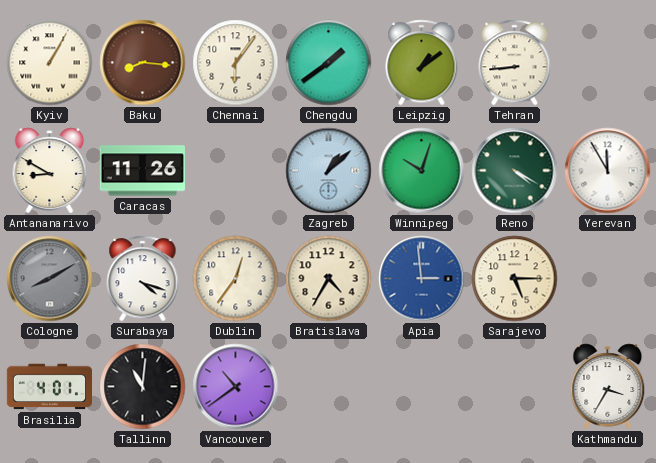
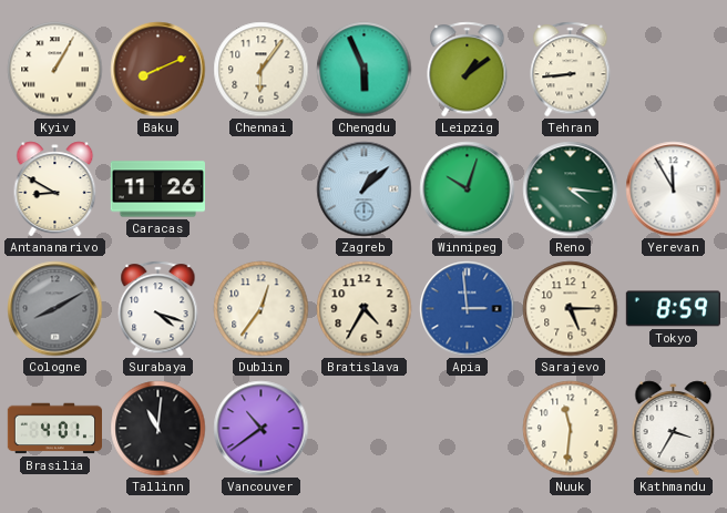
Baku: 8:16 -> 8:11
Chengdu: 1:39 -> 5:56
Reno: 4:20 -> 4:16
Tokyo: none -> 8:59
Nuuk: none -> 11:31
